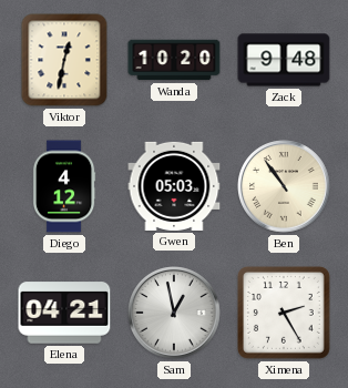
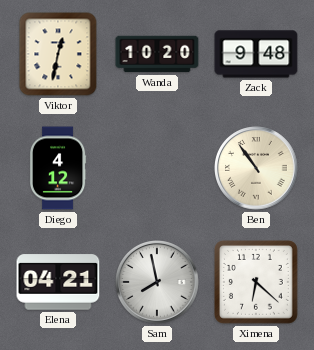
Gwen: 05:03 -> none
Sam: 12:58 -> 7:58
Ximena: 2:25 -> 6:22
